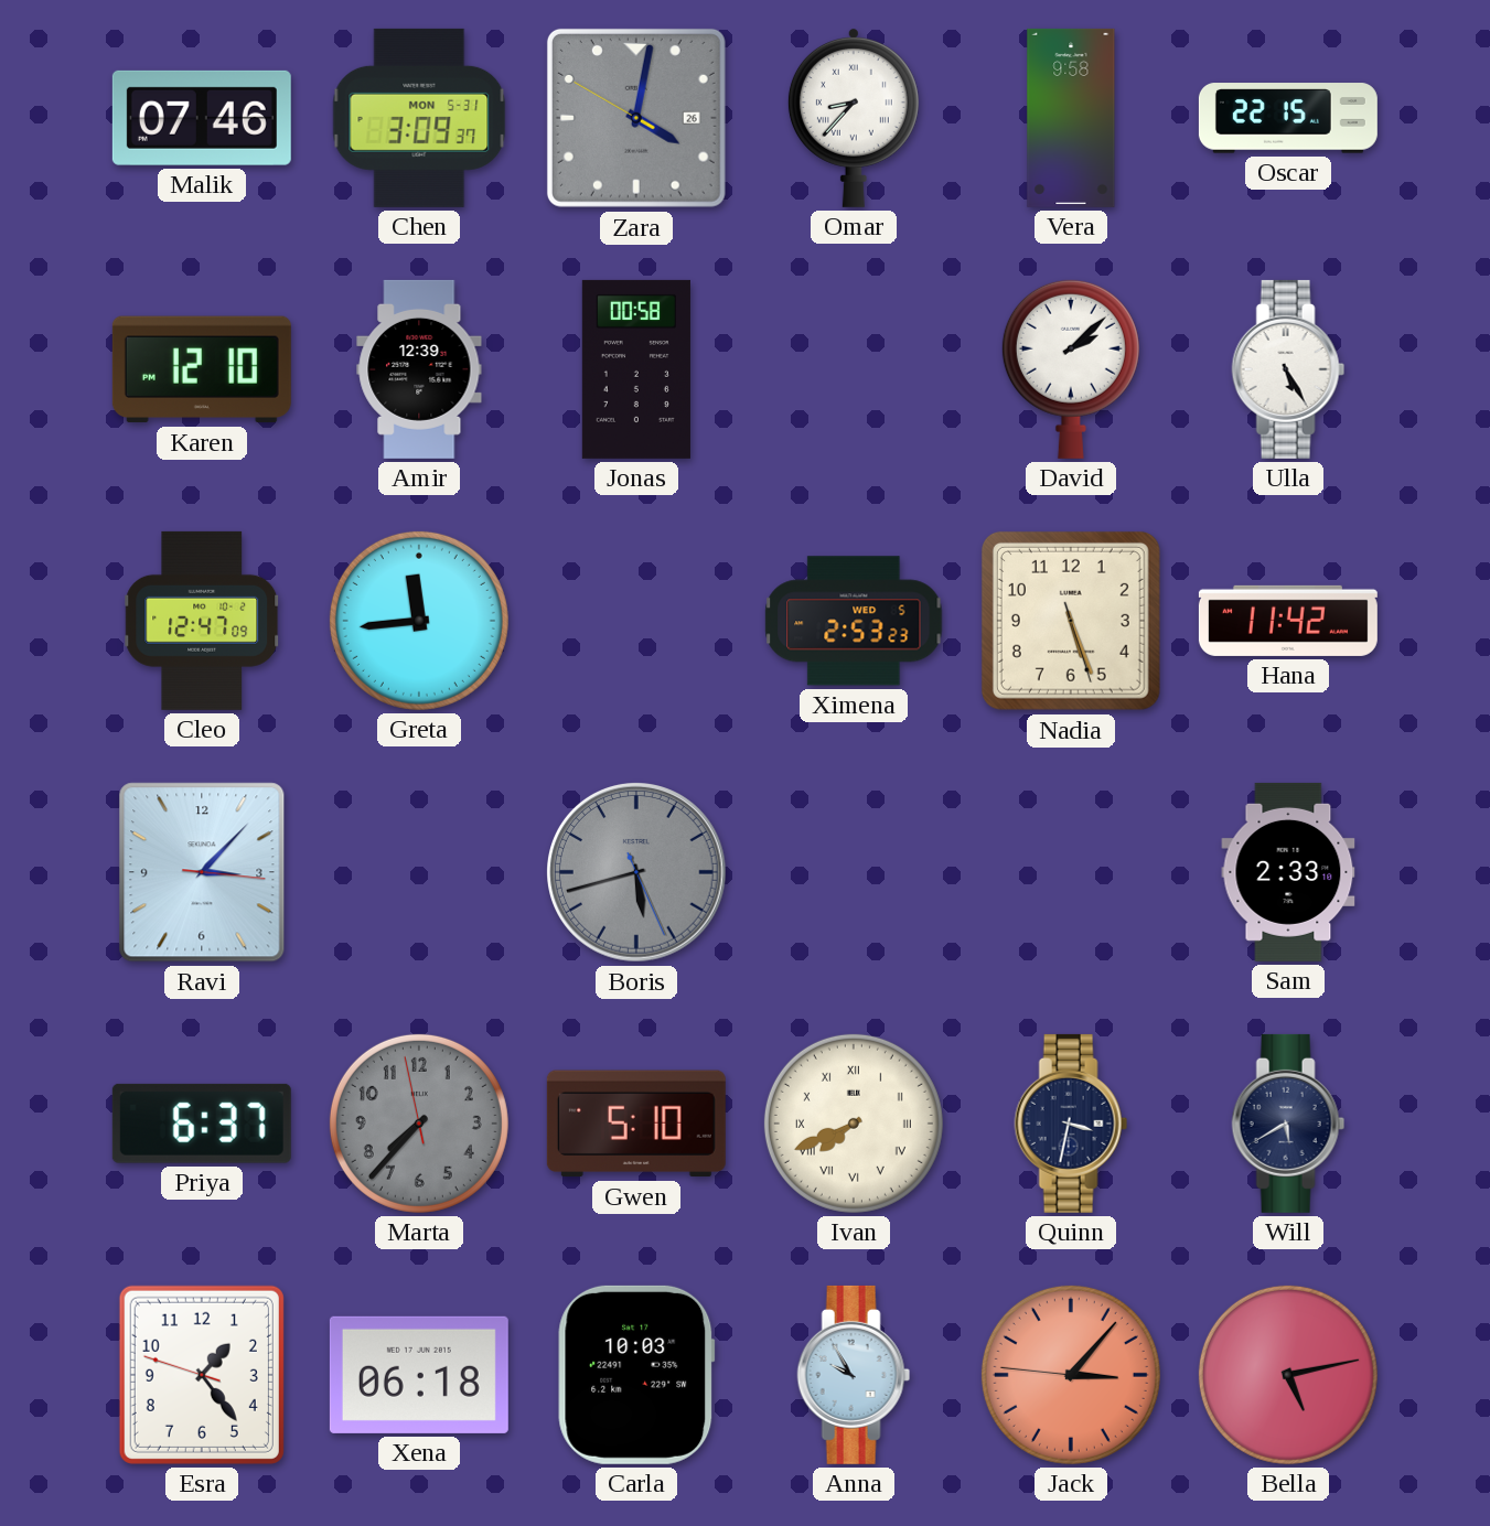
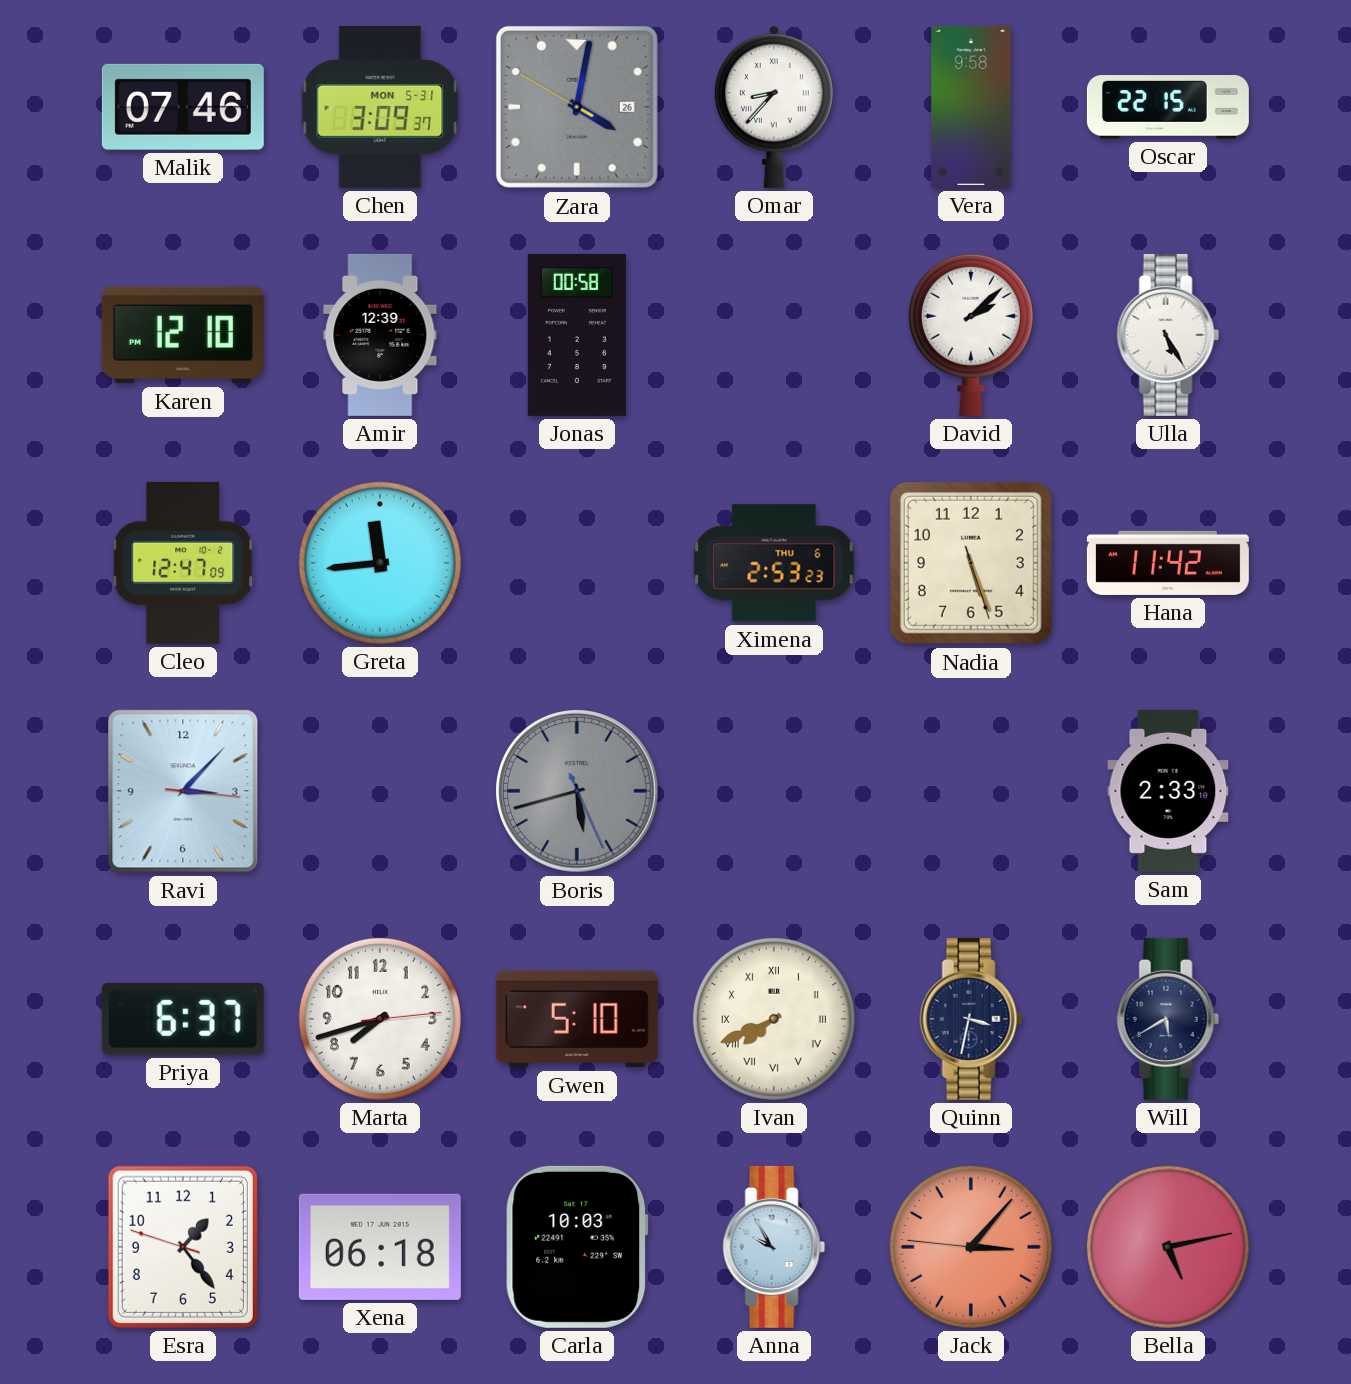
Ximena date: WED 5 -> THU 6
Marta: 7:36 -> 7:42
Marta dial: grey -> white
